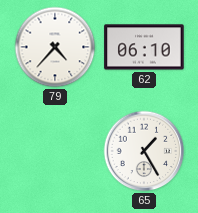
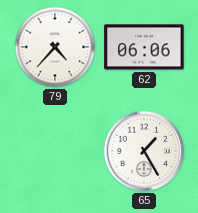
62: 06:10 -> 06:06
